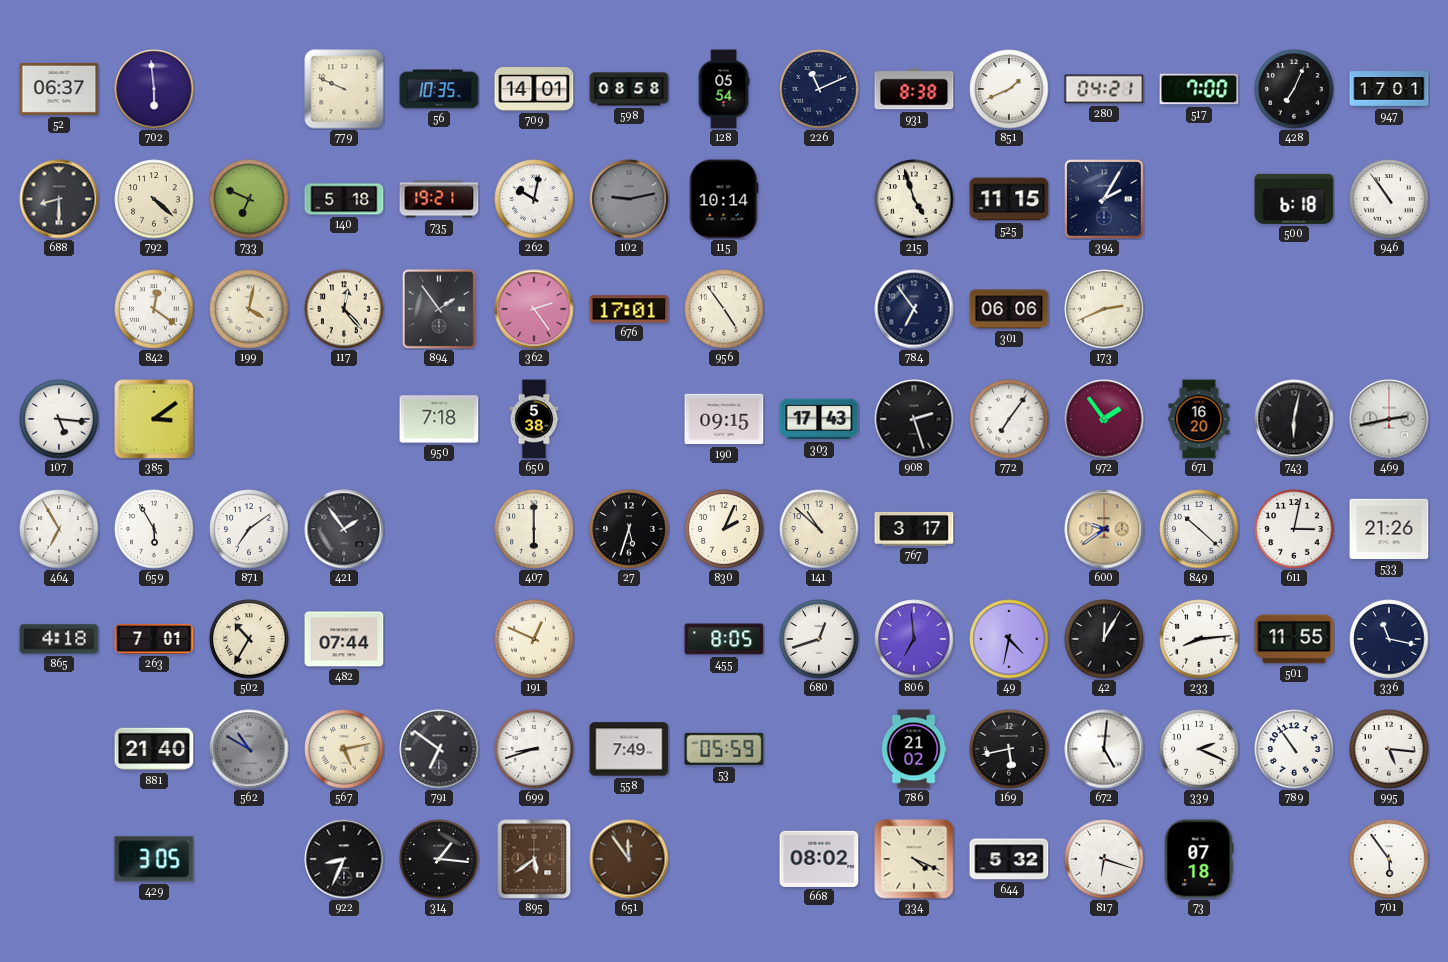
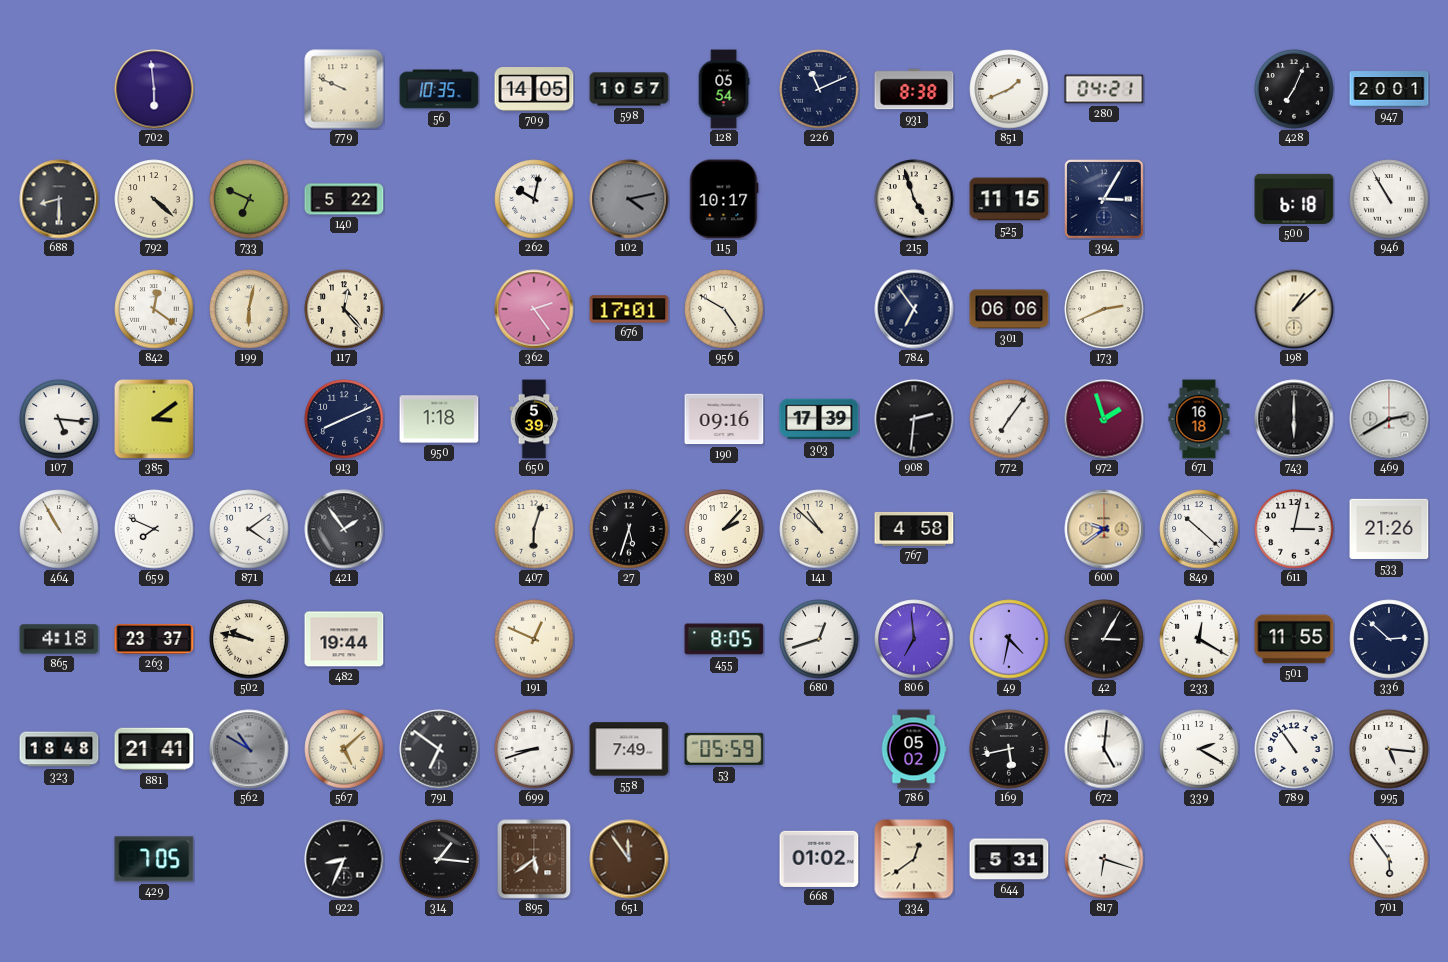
52: 06:37 -> none
709: 14:01 -> 14:05
598: 08:58 -> 10:57
517: 7:00 -> none
947: 17:01 -> 20:01
140: 5:18 -> 5:22
735: 19:21 -> none
102: 9:13 -> 4:13
115: 10:14 -> 10:17
394: 2:05 -> 3:05
946: 10:54 -> 10:55
199: 4:02 -> 6:02
894: 1:54 -> none
956: 4:54 -> 4:50
198: none -> 1:08
913: none -> 8:11
950: 7:18 -> 1:18
650: 5:38 -> 5:39
190: 09:15 -> 09:16
303: 17:43 -> 17:39
908: 2:27 -> 2:31
972: 1:54 -> 1:57
671: 16:20 -> 16:18
743: 6:02 -> 6:00
469: 2:43 -> 2:40
464: 6:55 -> 10:55
659: 5:55 -> 7:49
871: 7:09 -> 4:09
407: 6:00 -> 6:03
830: 2:04 -> 2:07
767: 3:17 -> 4:58
263: 7:01 -> 23:37
502: 10:35 -> 9:47
482: 07:44 -> 19:44
42: 12:05 -> 3:05
233: 8:14 -> 12:20
336: 11:17 -> 2:52
323: none -> 18:48
881: 21:40 -> 21:41
567: 5:13 -> 5:08
786: 21:02 -> 05:02
339: 2:19 -> 2:20
429: 3:05 -> 7:05
668: 08:02 -> 01:02
334: 4:19 -> 12:39
644: 5:32 -> 5:31
73: 07:18 -> none
